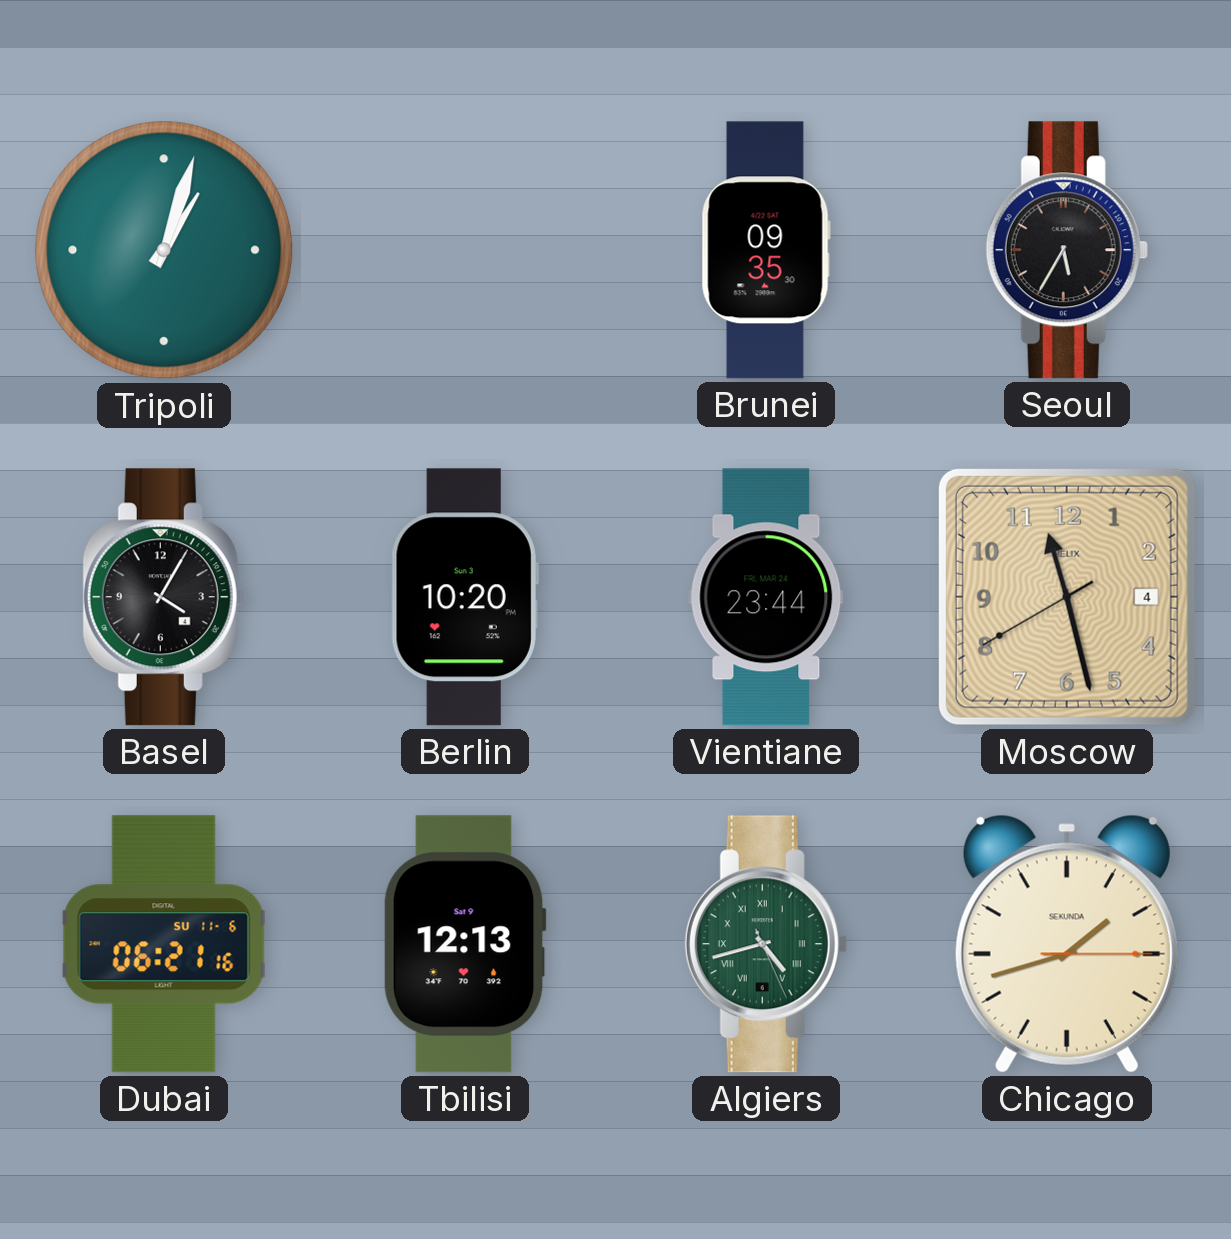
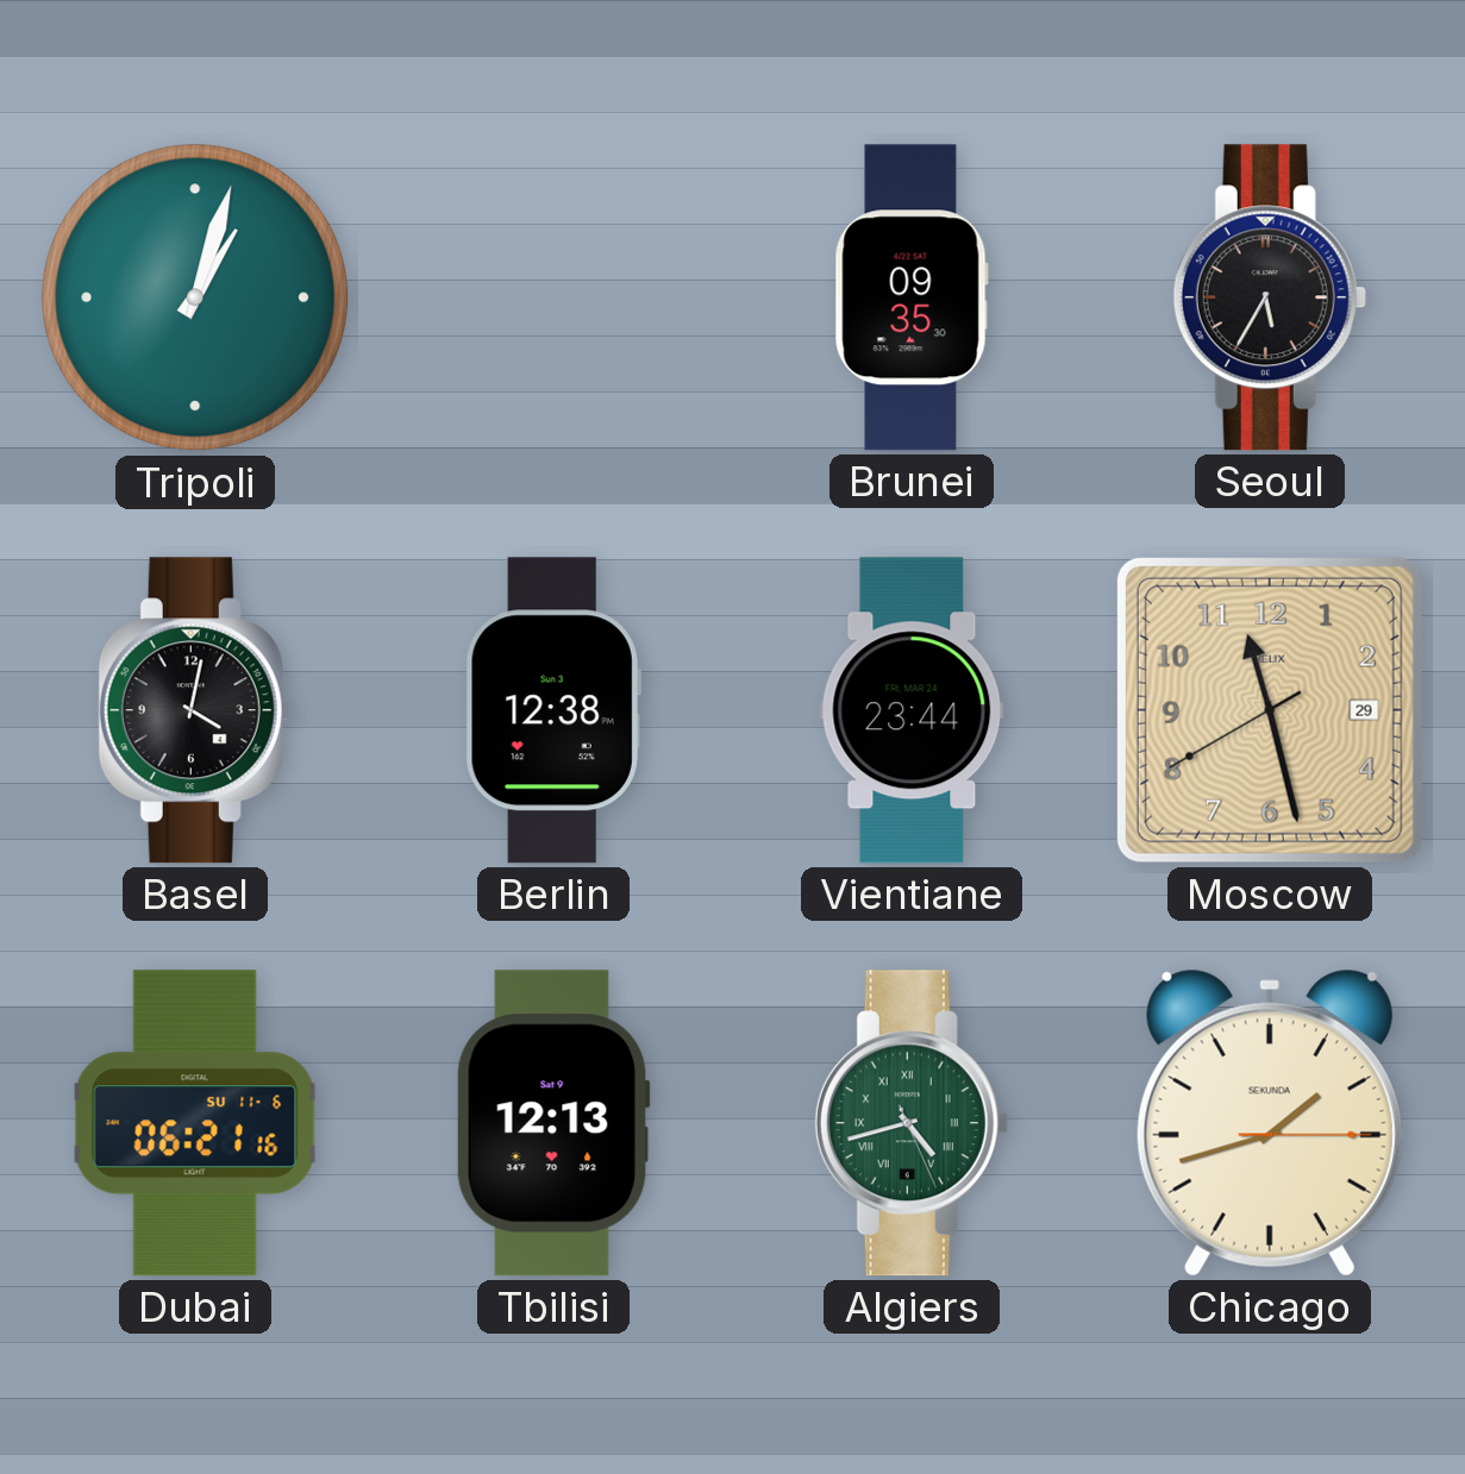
Basel: 4:05 -> 4:02
Berlin: 10:20 -> 12:38
Moscow date: 4 -> 29
